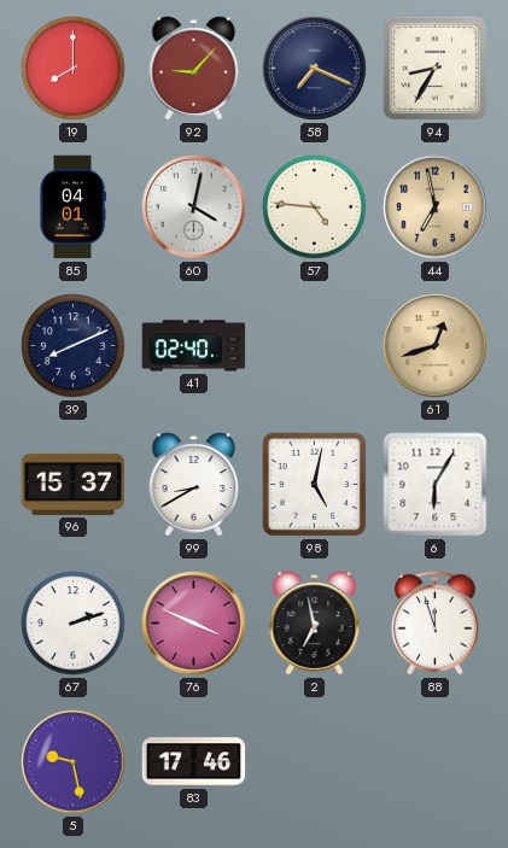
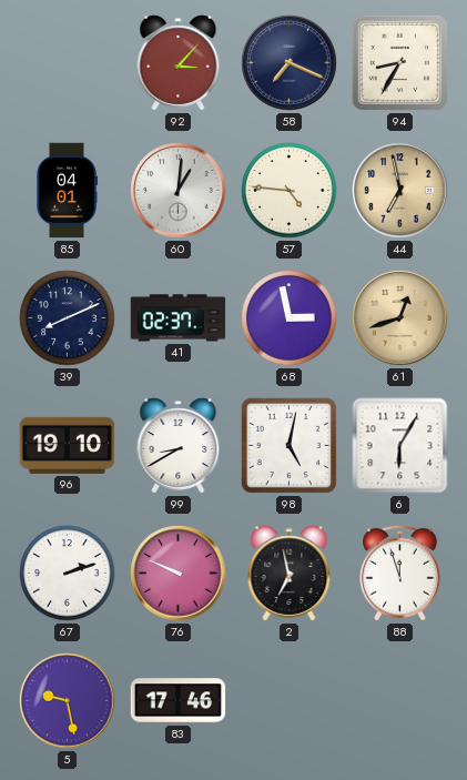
19: 8:00 -> none
92: 9:07 -> 3:07
60: 4:02 -> 1:01
41: 02:40 -> 02:37
68: none -> 2:58
96: 15:37 -> 19:10
76: 3:49 -> 9:49
